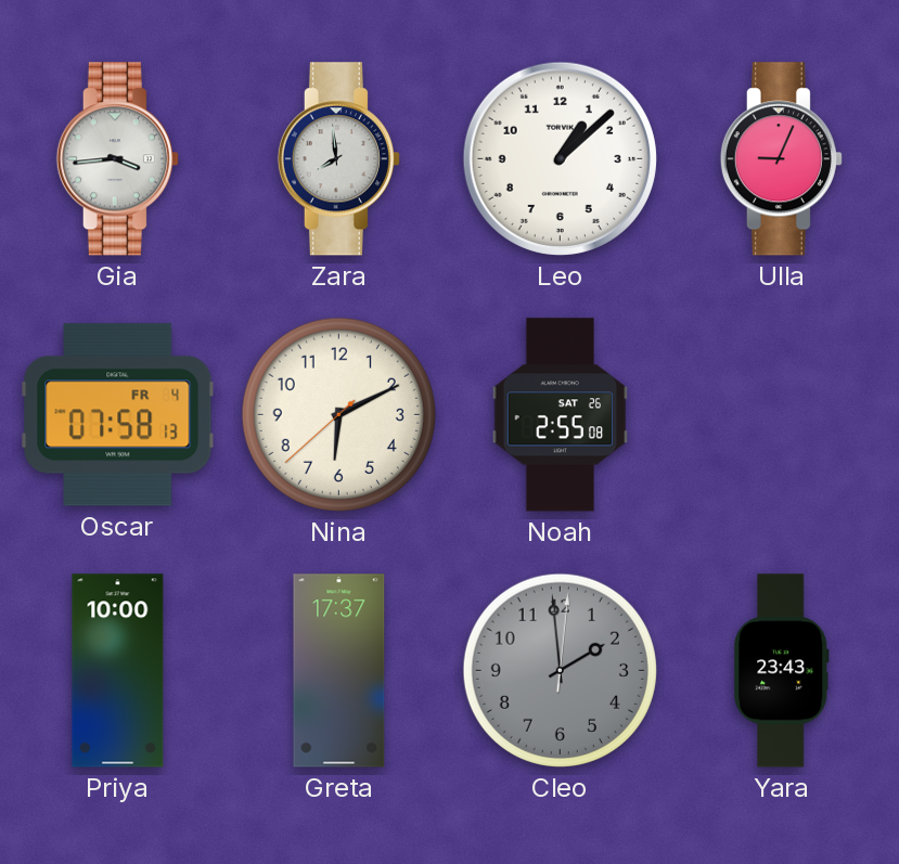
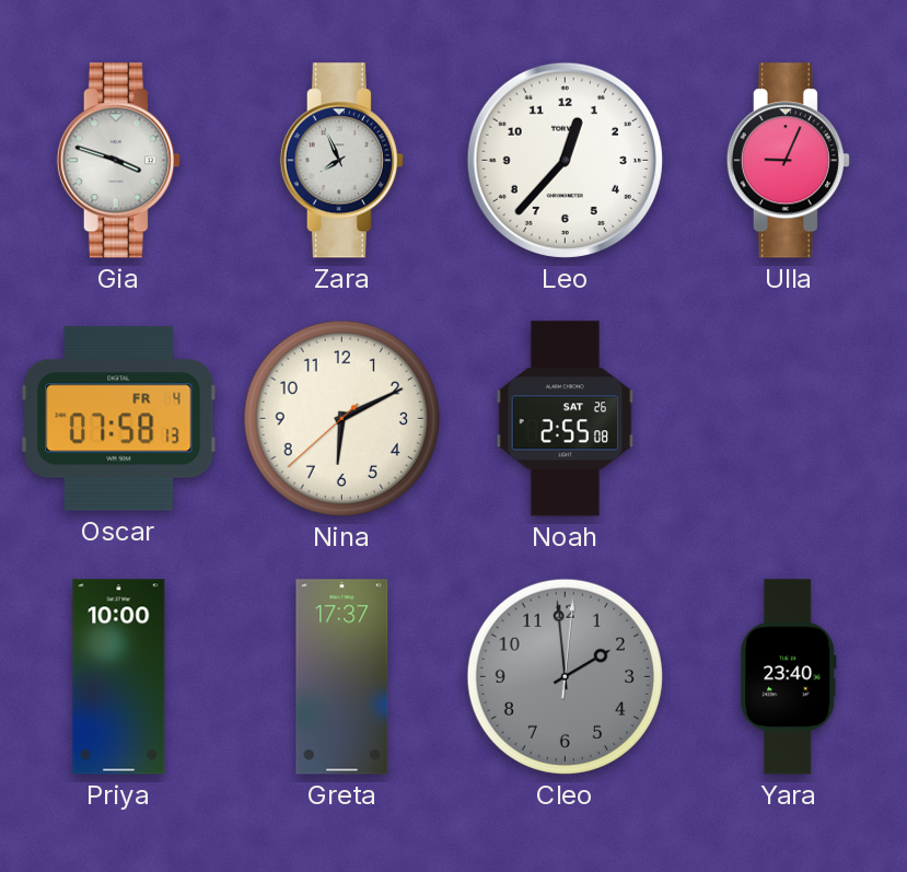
Gia: 3:44 -> 3:48
Zara: 7:59 -> 7:56
Leo: 1:08 -> 12:37
Yara: 23:43 -> 23:40
